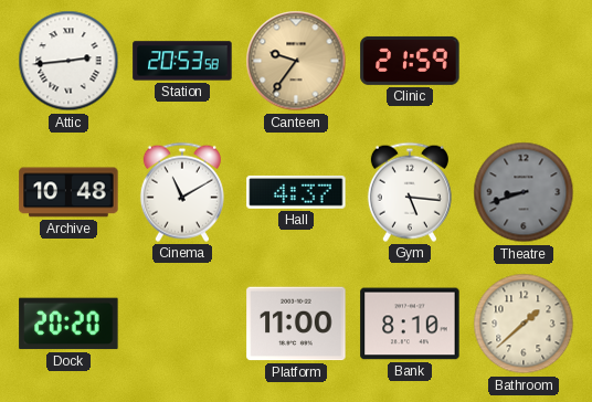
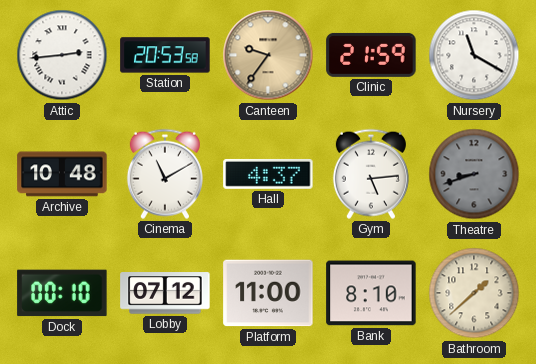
Nursery: none -> 11:20
Gym: 5:16 -> 5:14
Dock: 20:20 -> 00:10
Lobby: none -> 07:12
